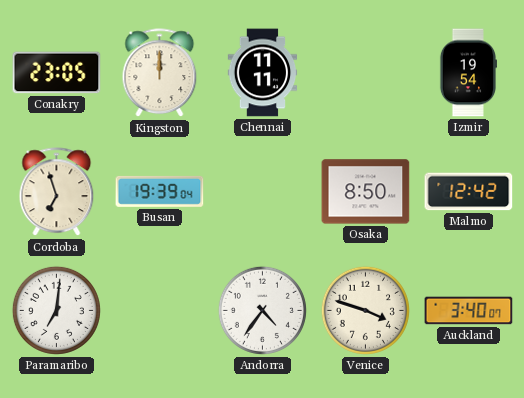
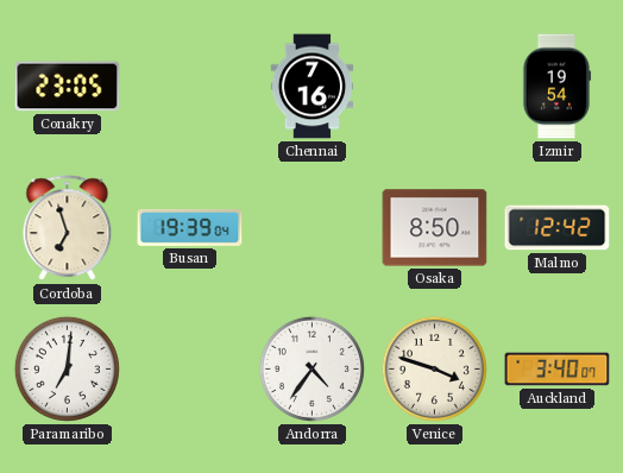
Kingston: 12:00 -> none
Chennai: 11:11 -> 7:16
